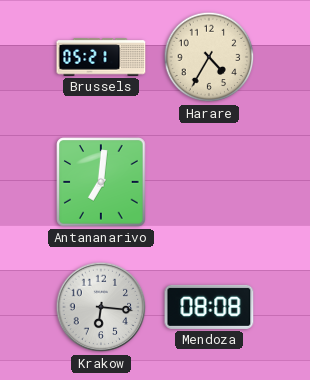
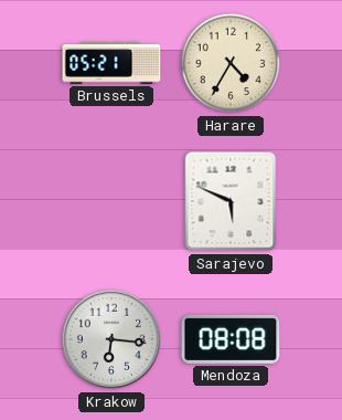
Antananarivo: 7:01 -> none
Sarajevo: none -> 5:49
